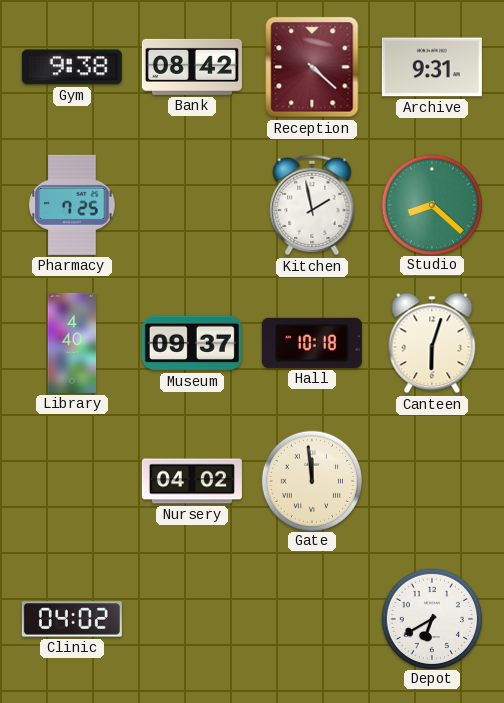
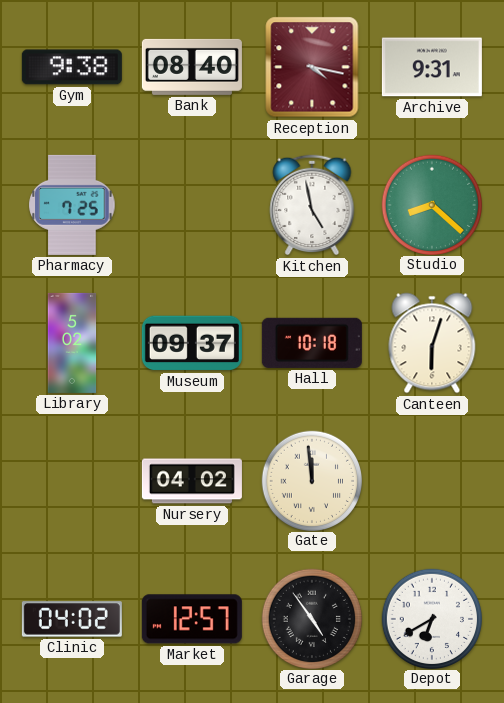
Bank: 08:42 -> 08:40
Reception: 4:22 -> 4:17
Kitchen: 1:58 -> 4:58
Library: 4:40 -> 5:02
Market: none -> 12:57
Garage: none -> 4:54
